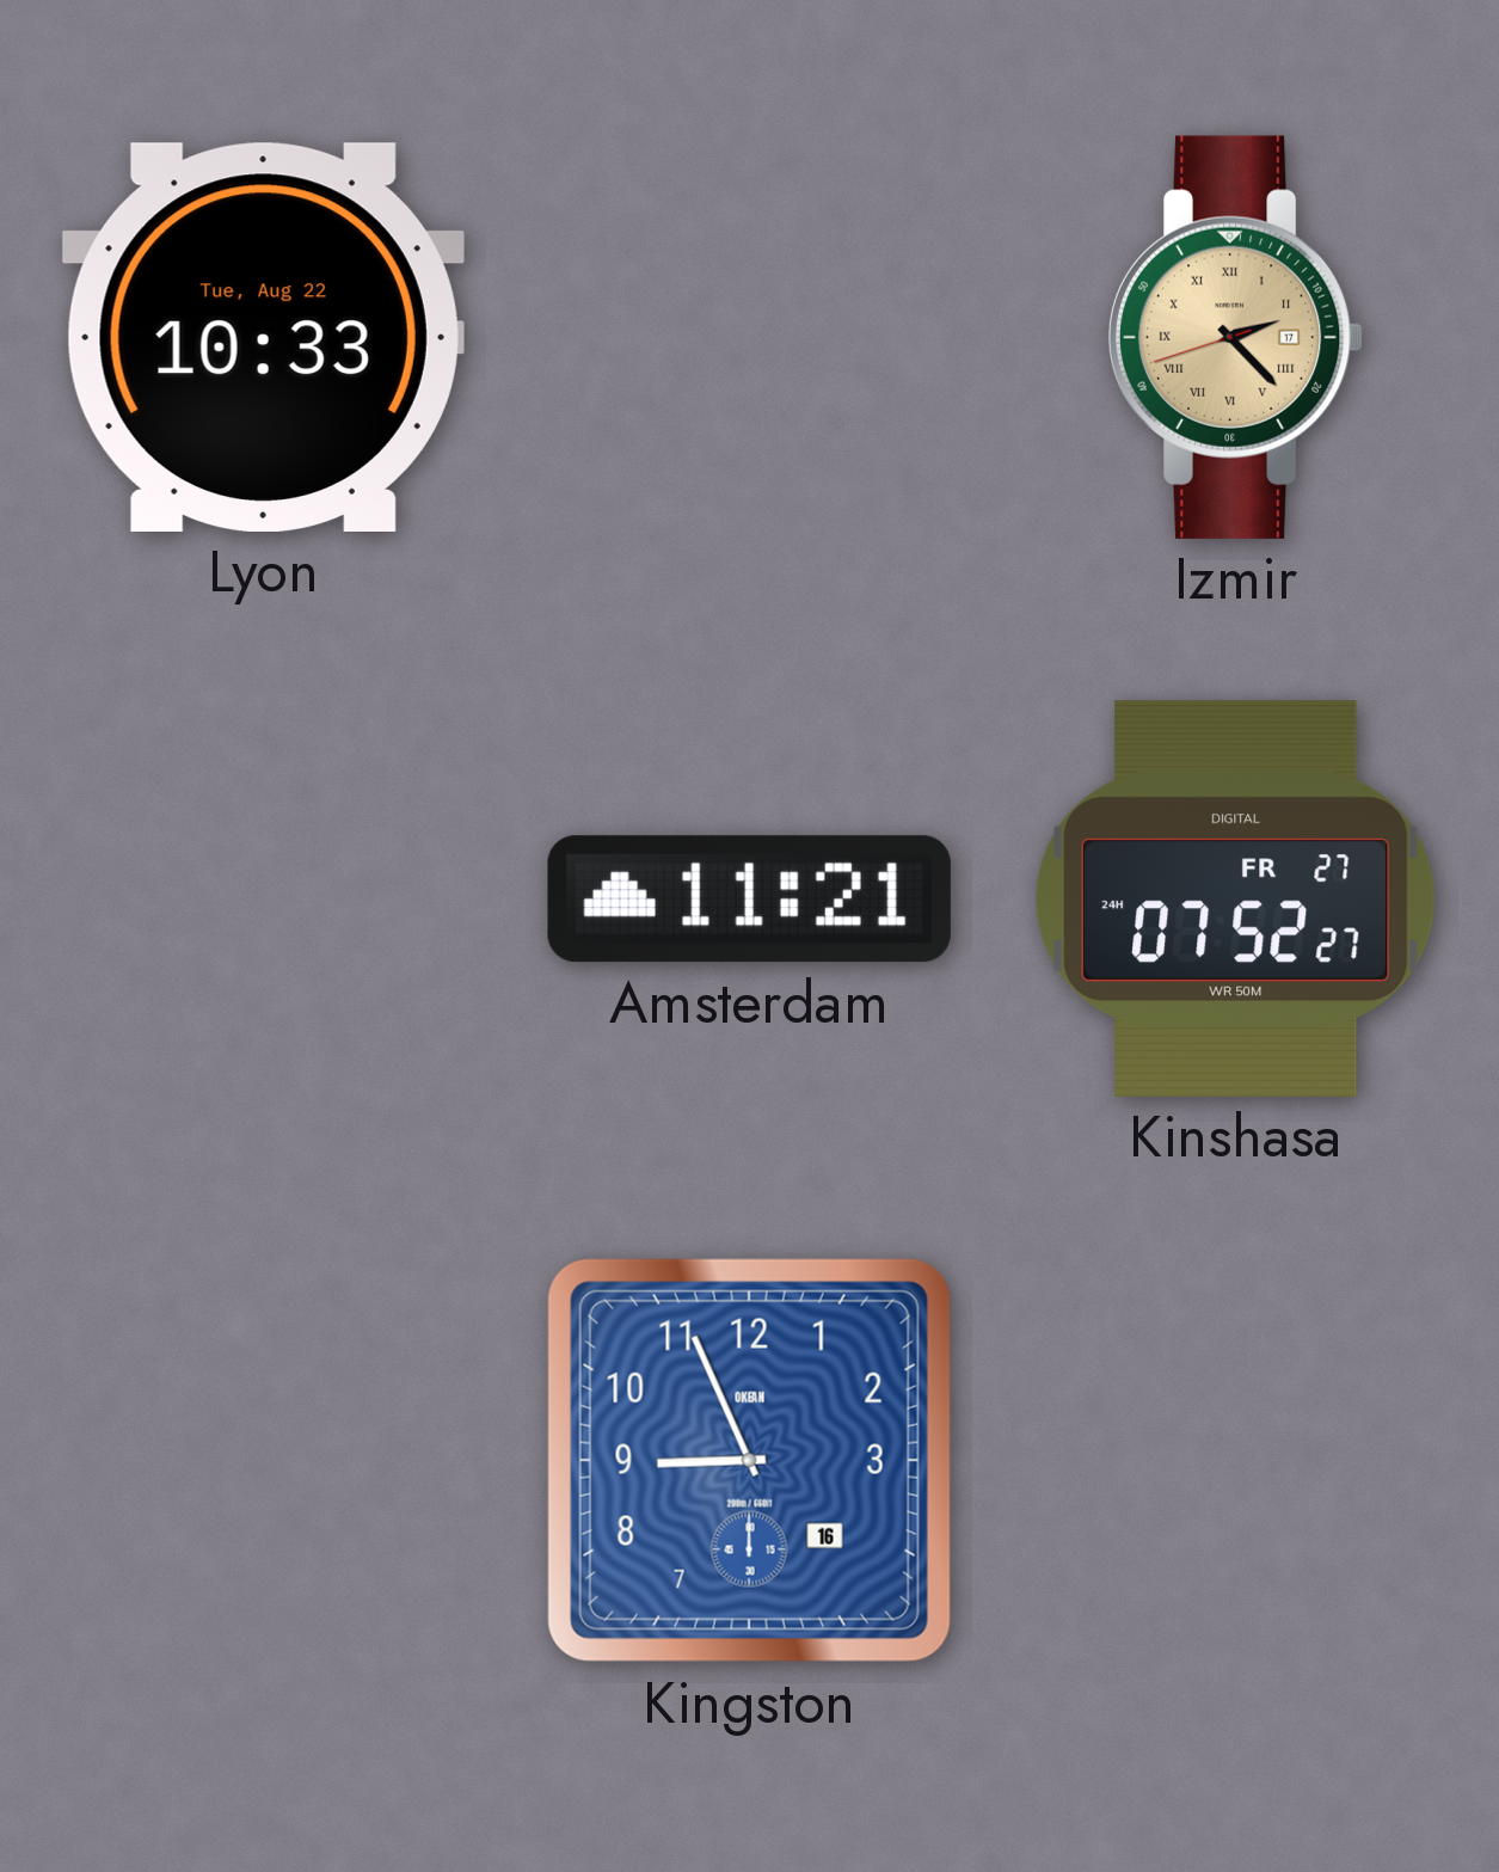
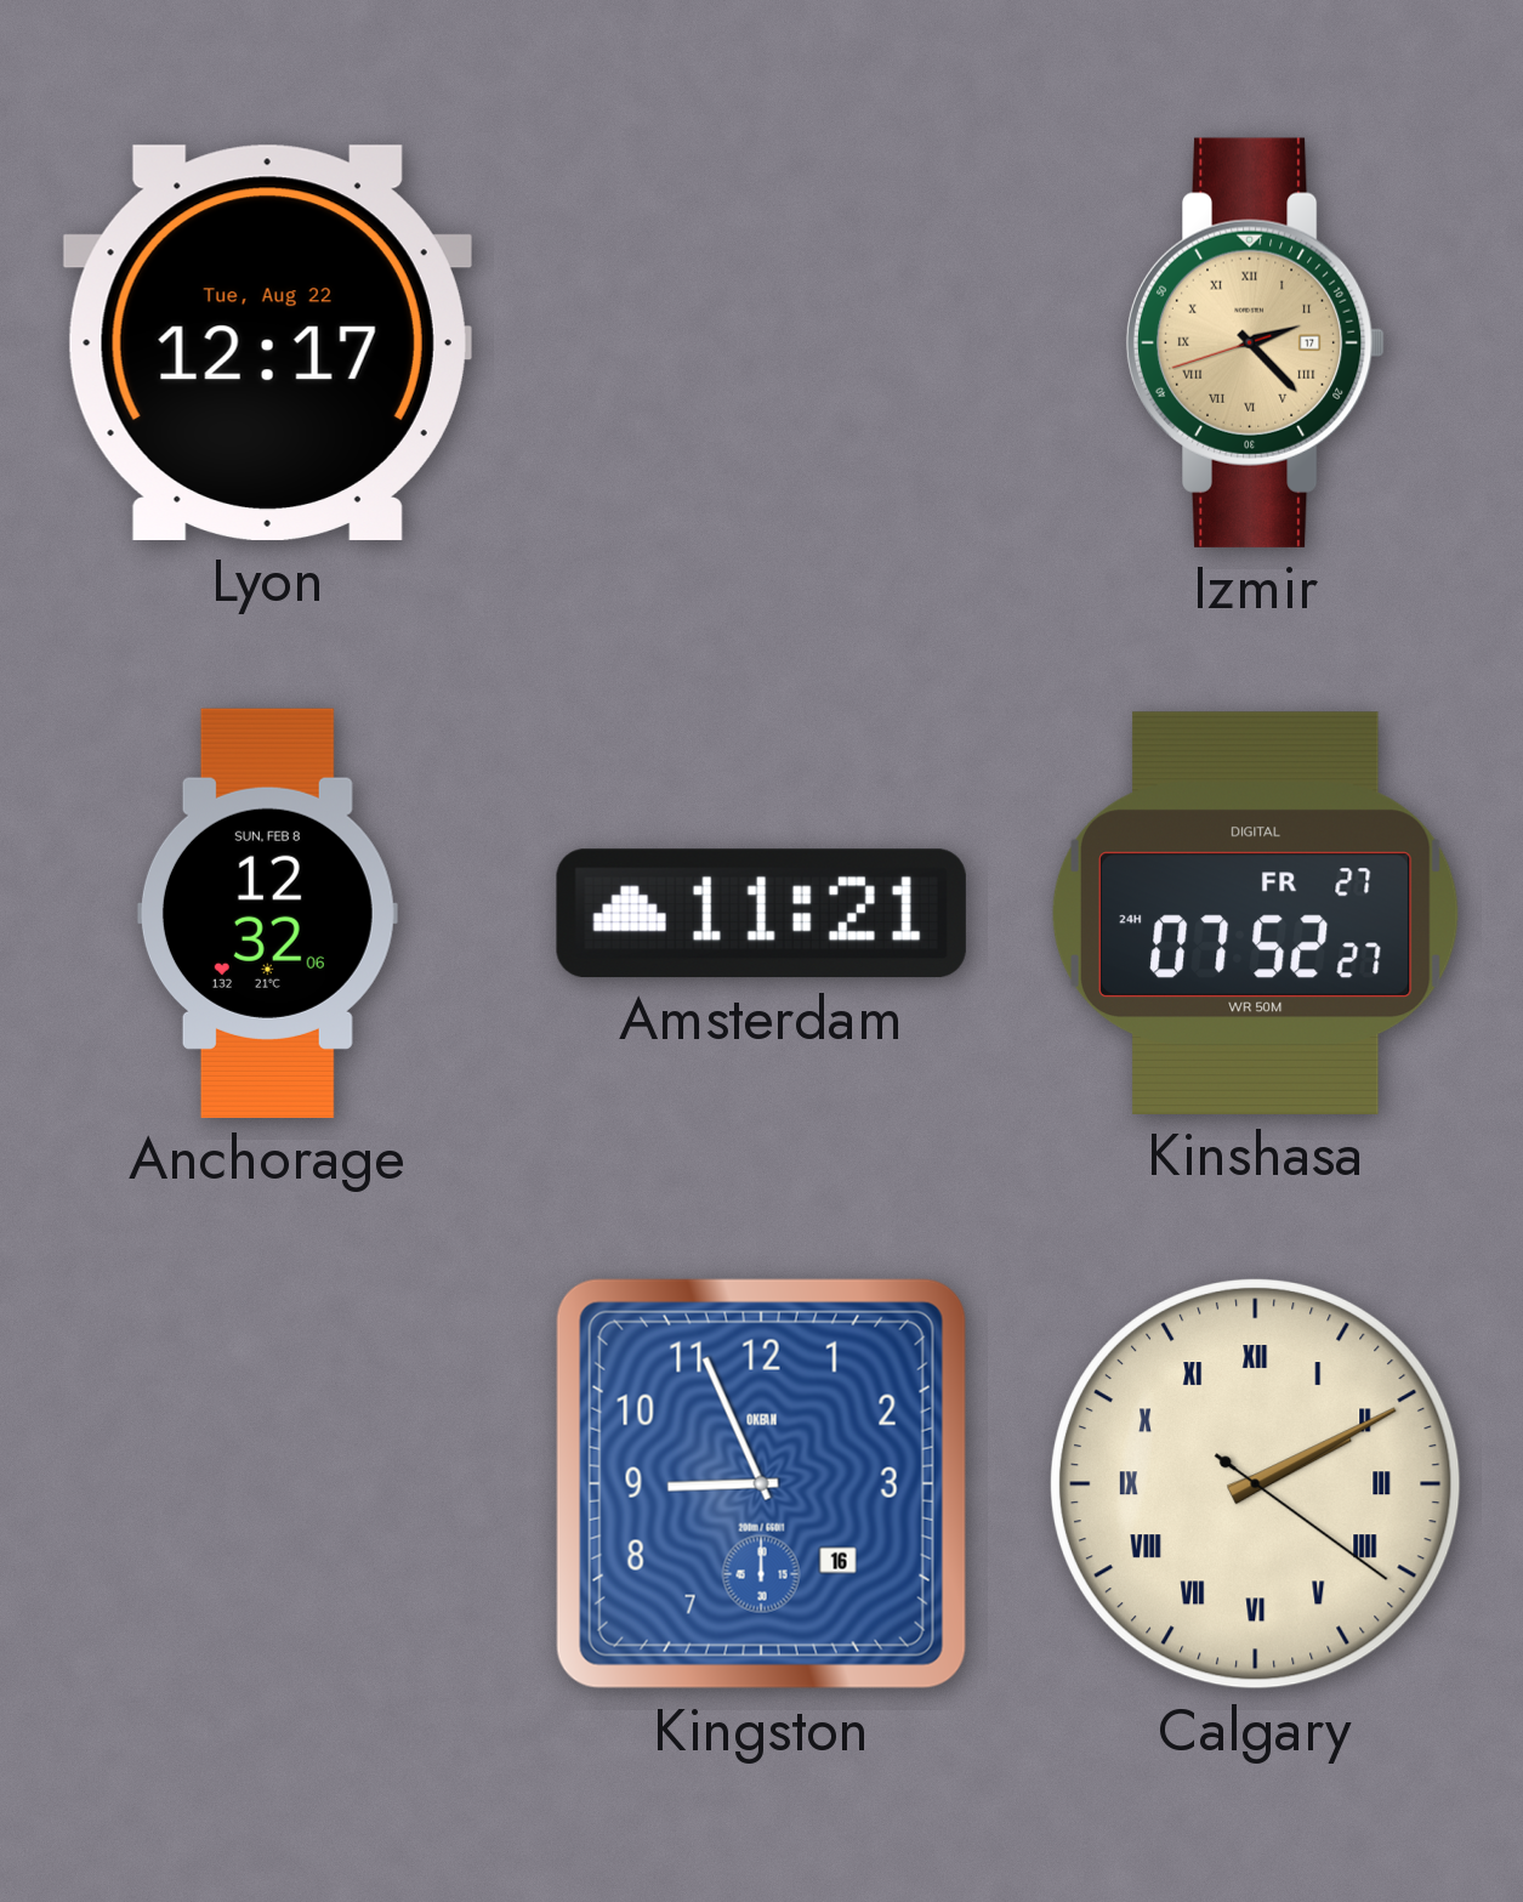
Lyon: 10:33 -> 12:17
Anchorage: none -> 12:32
Calgary: none -> 2:10
